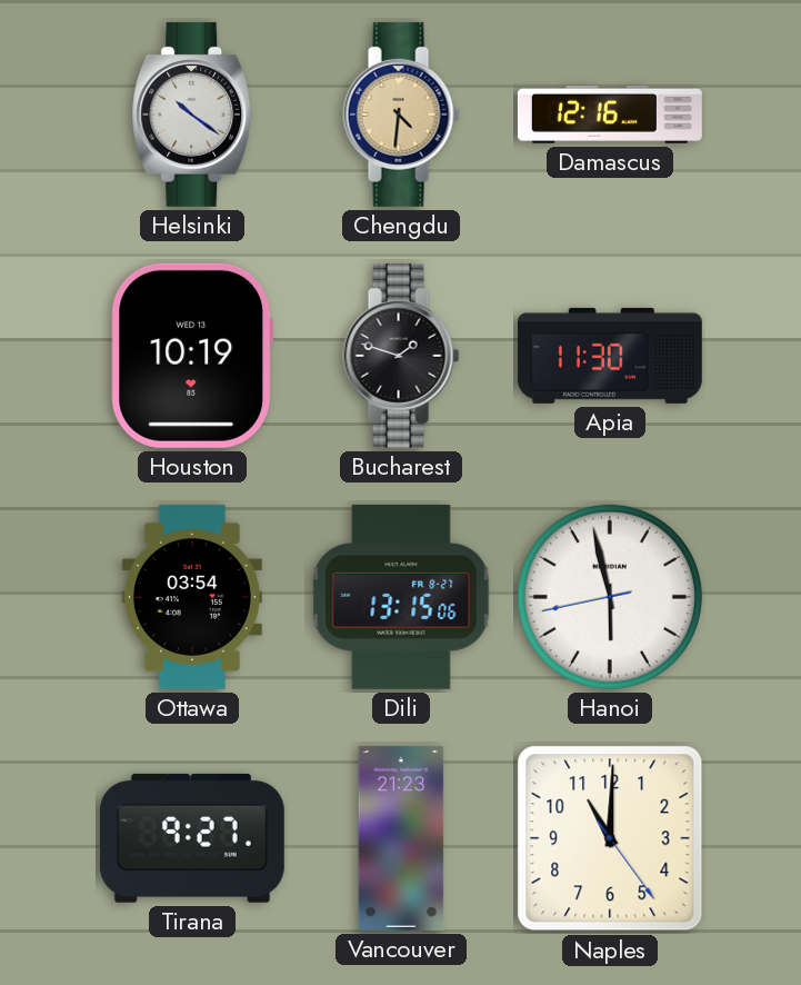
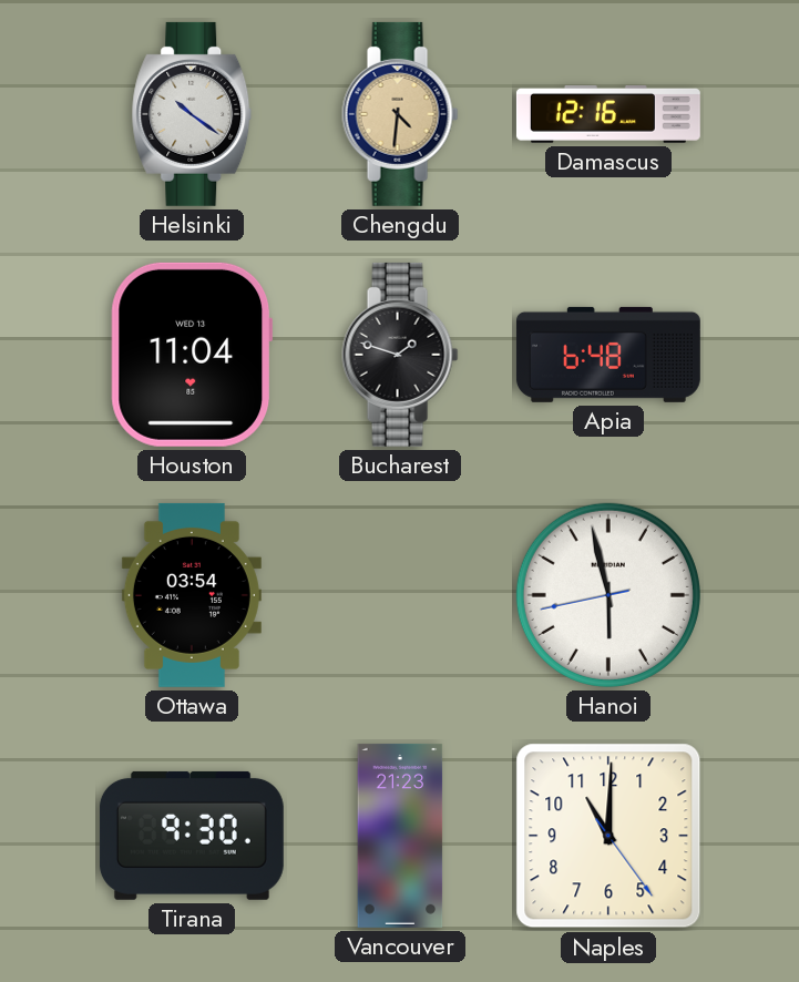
Houston: 10:19 -> 11:04
Apia: 11:30 -> 6:48
Dili: 13:15 -> none
Tirana: 9:27 -> 9:30
